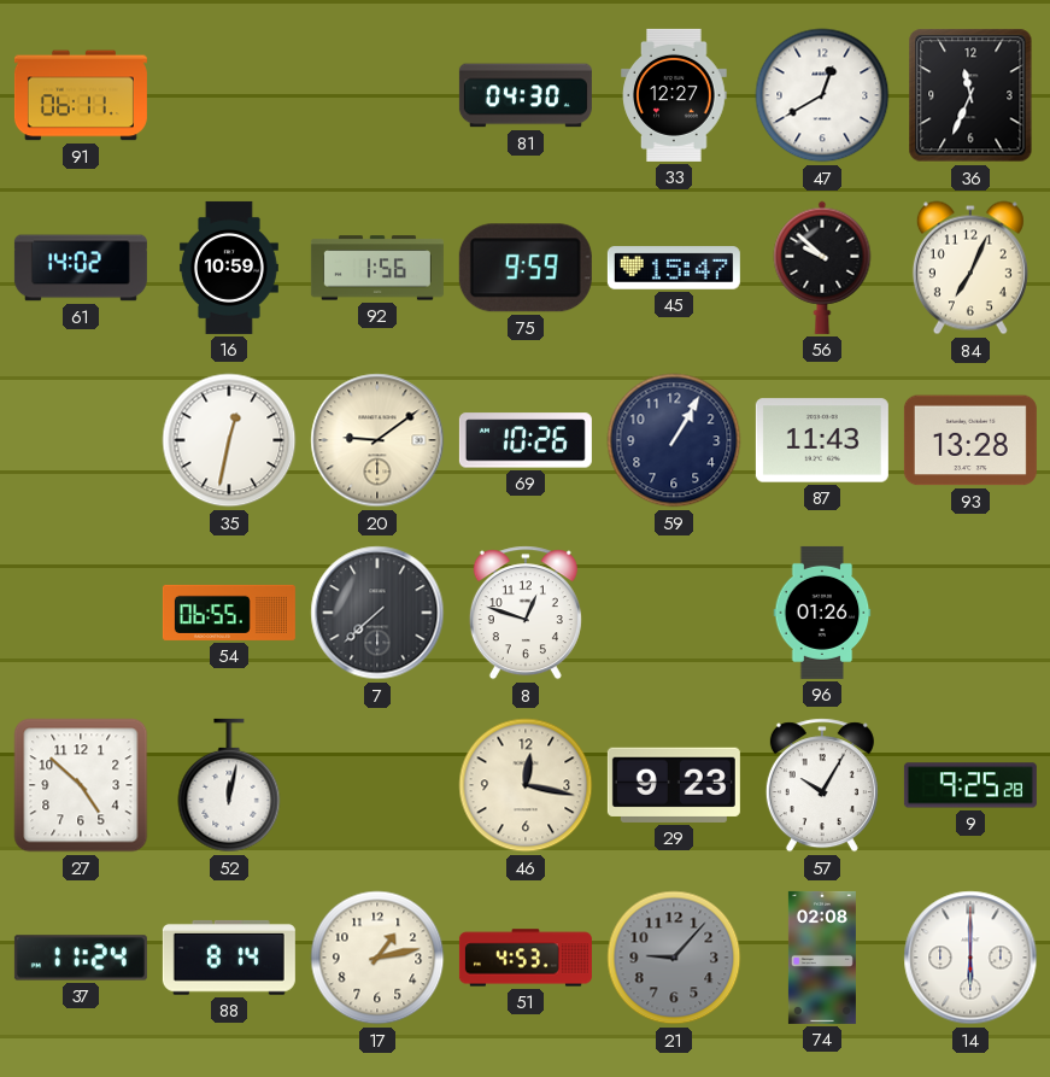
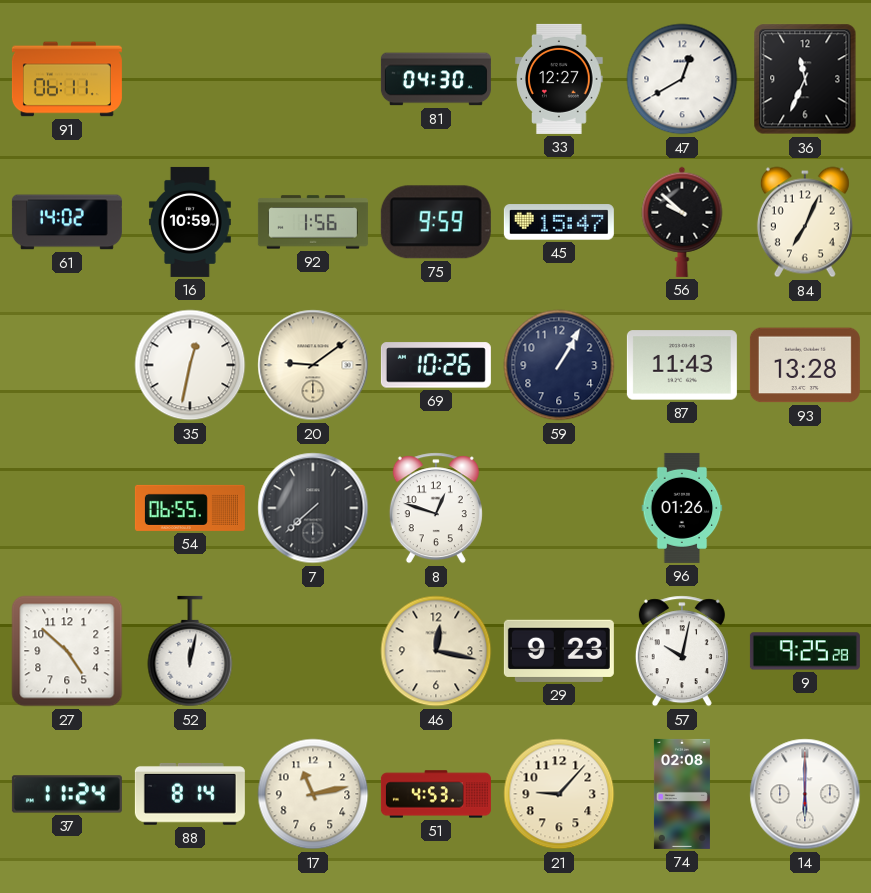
57: 10:05 -> 10:02
17: 1:13 -> 11:13
21 dial: grey -> cream
